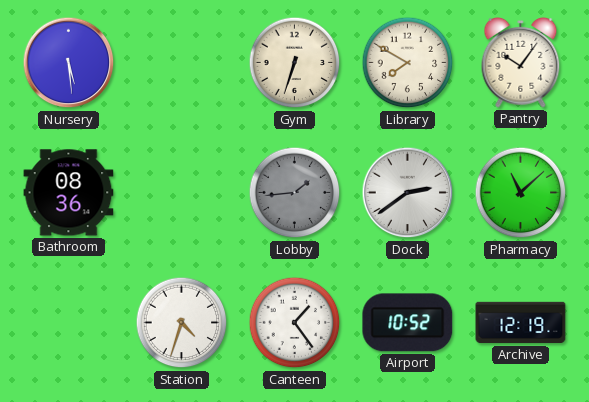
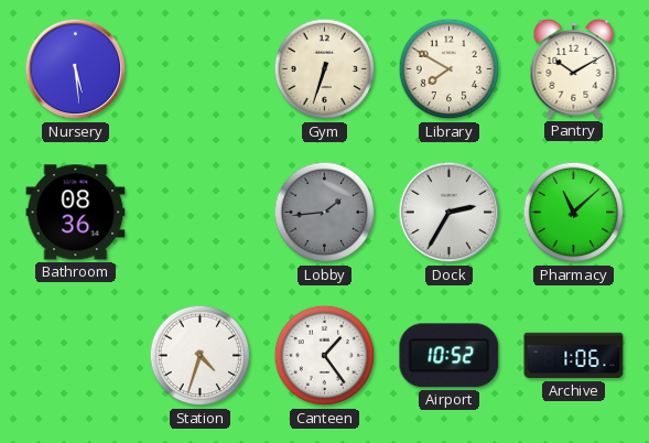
Pantry: 10:06 -> 10:10
Dock: 2:39 -> 2:35
Archive: 12:19 -> 1:06
